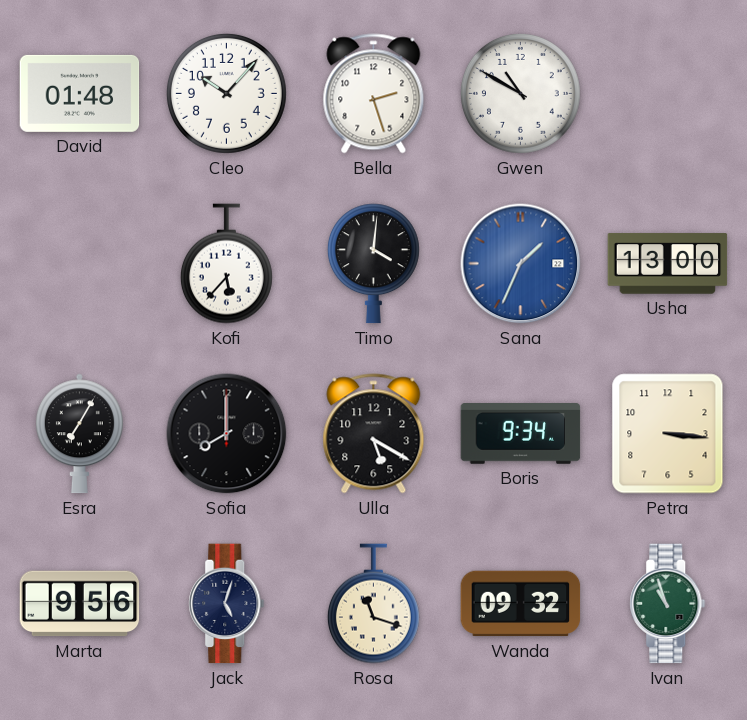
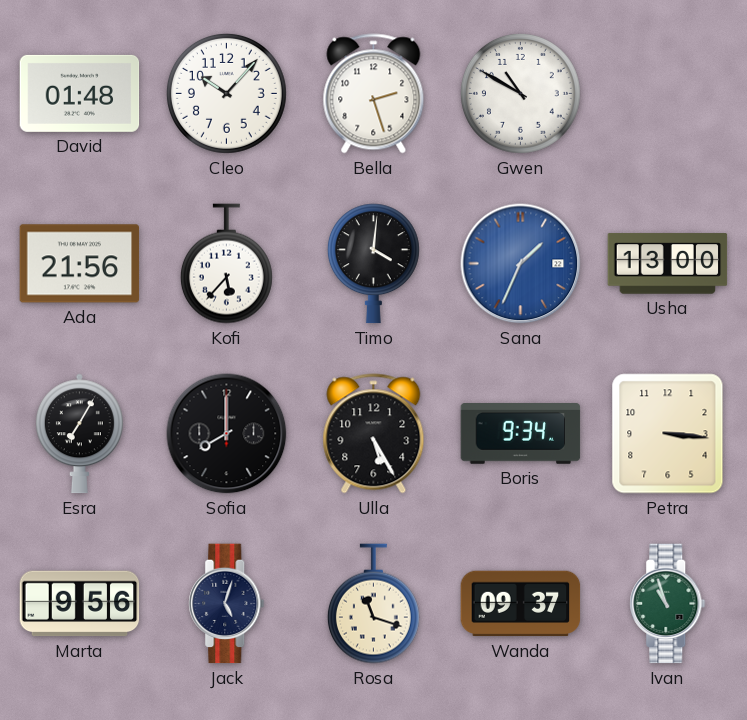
Ada: none -> 21:56
Ulla: 5:20 -> 5:25
Wanda: 09:32 -> 09:37
